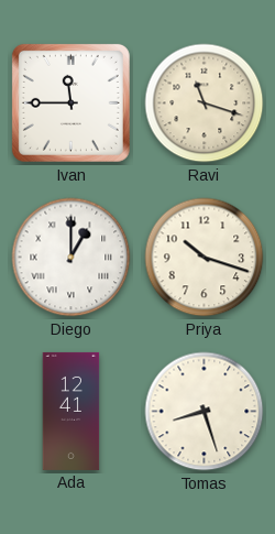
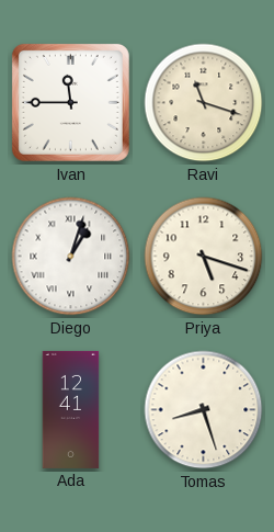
Diego: 1:00 -> 1:03
Priya: 10:18 -> 5:18
